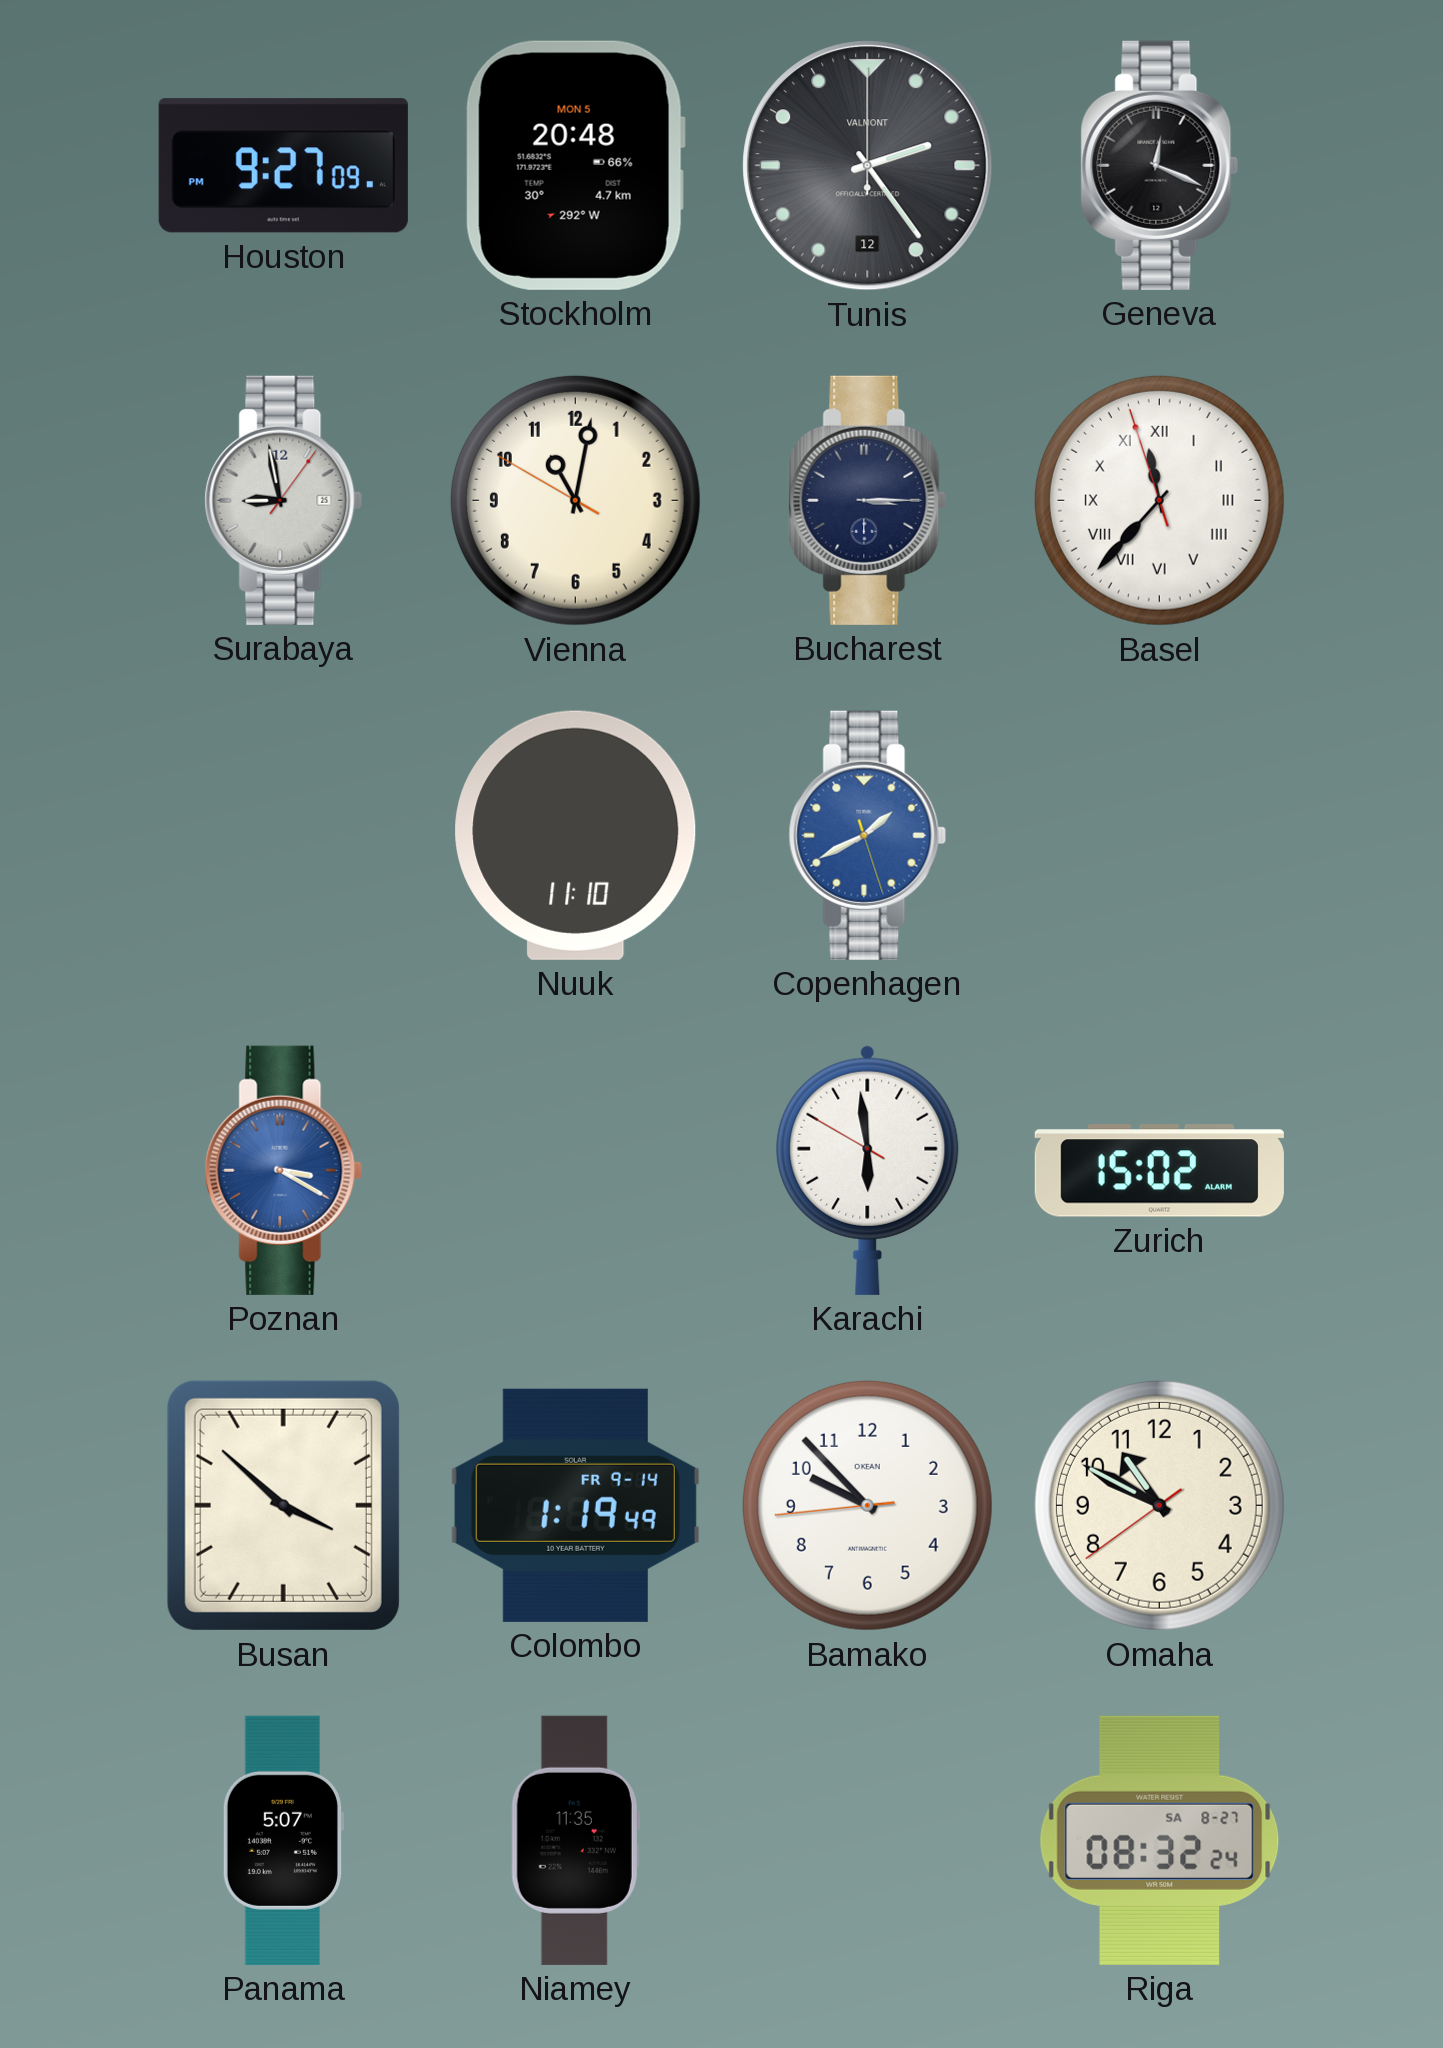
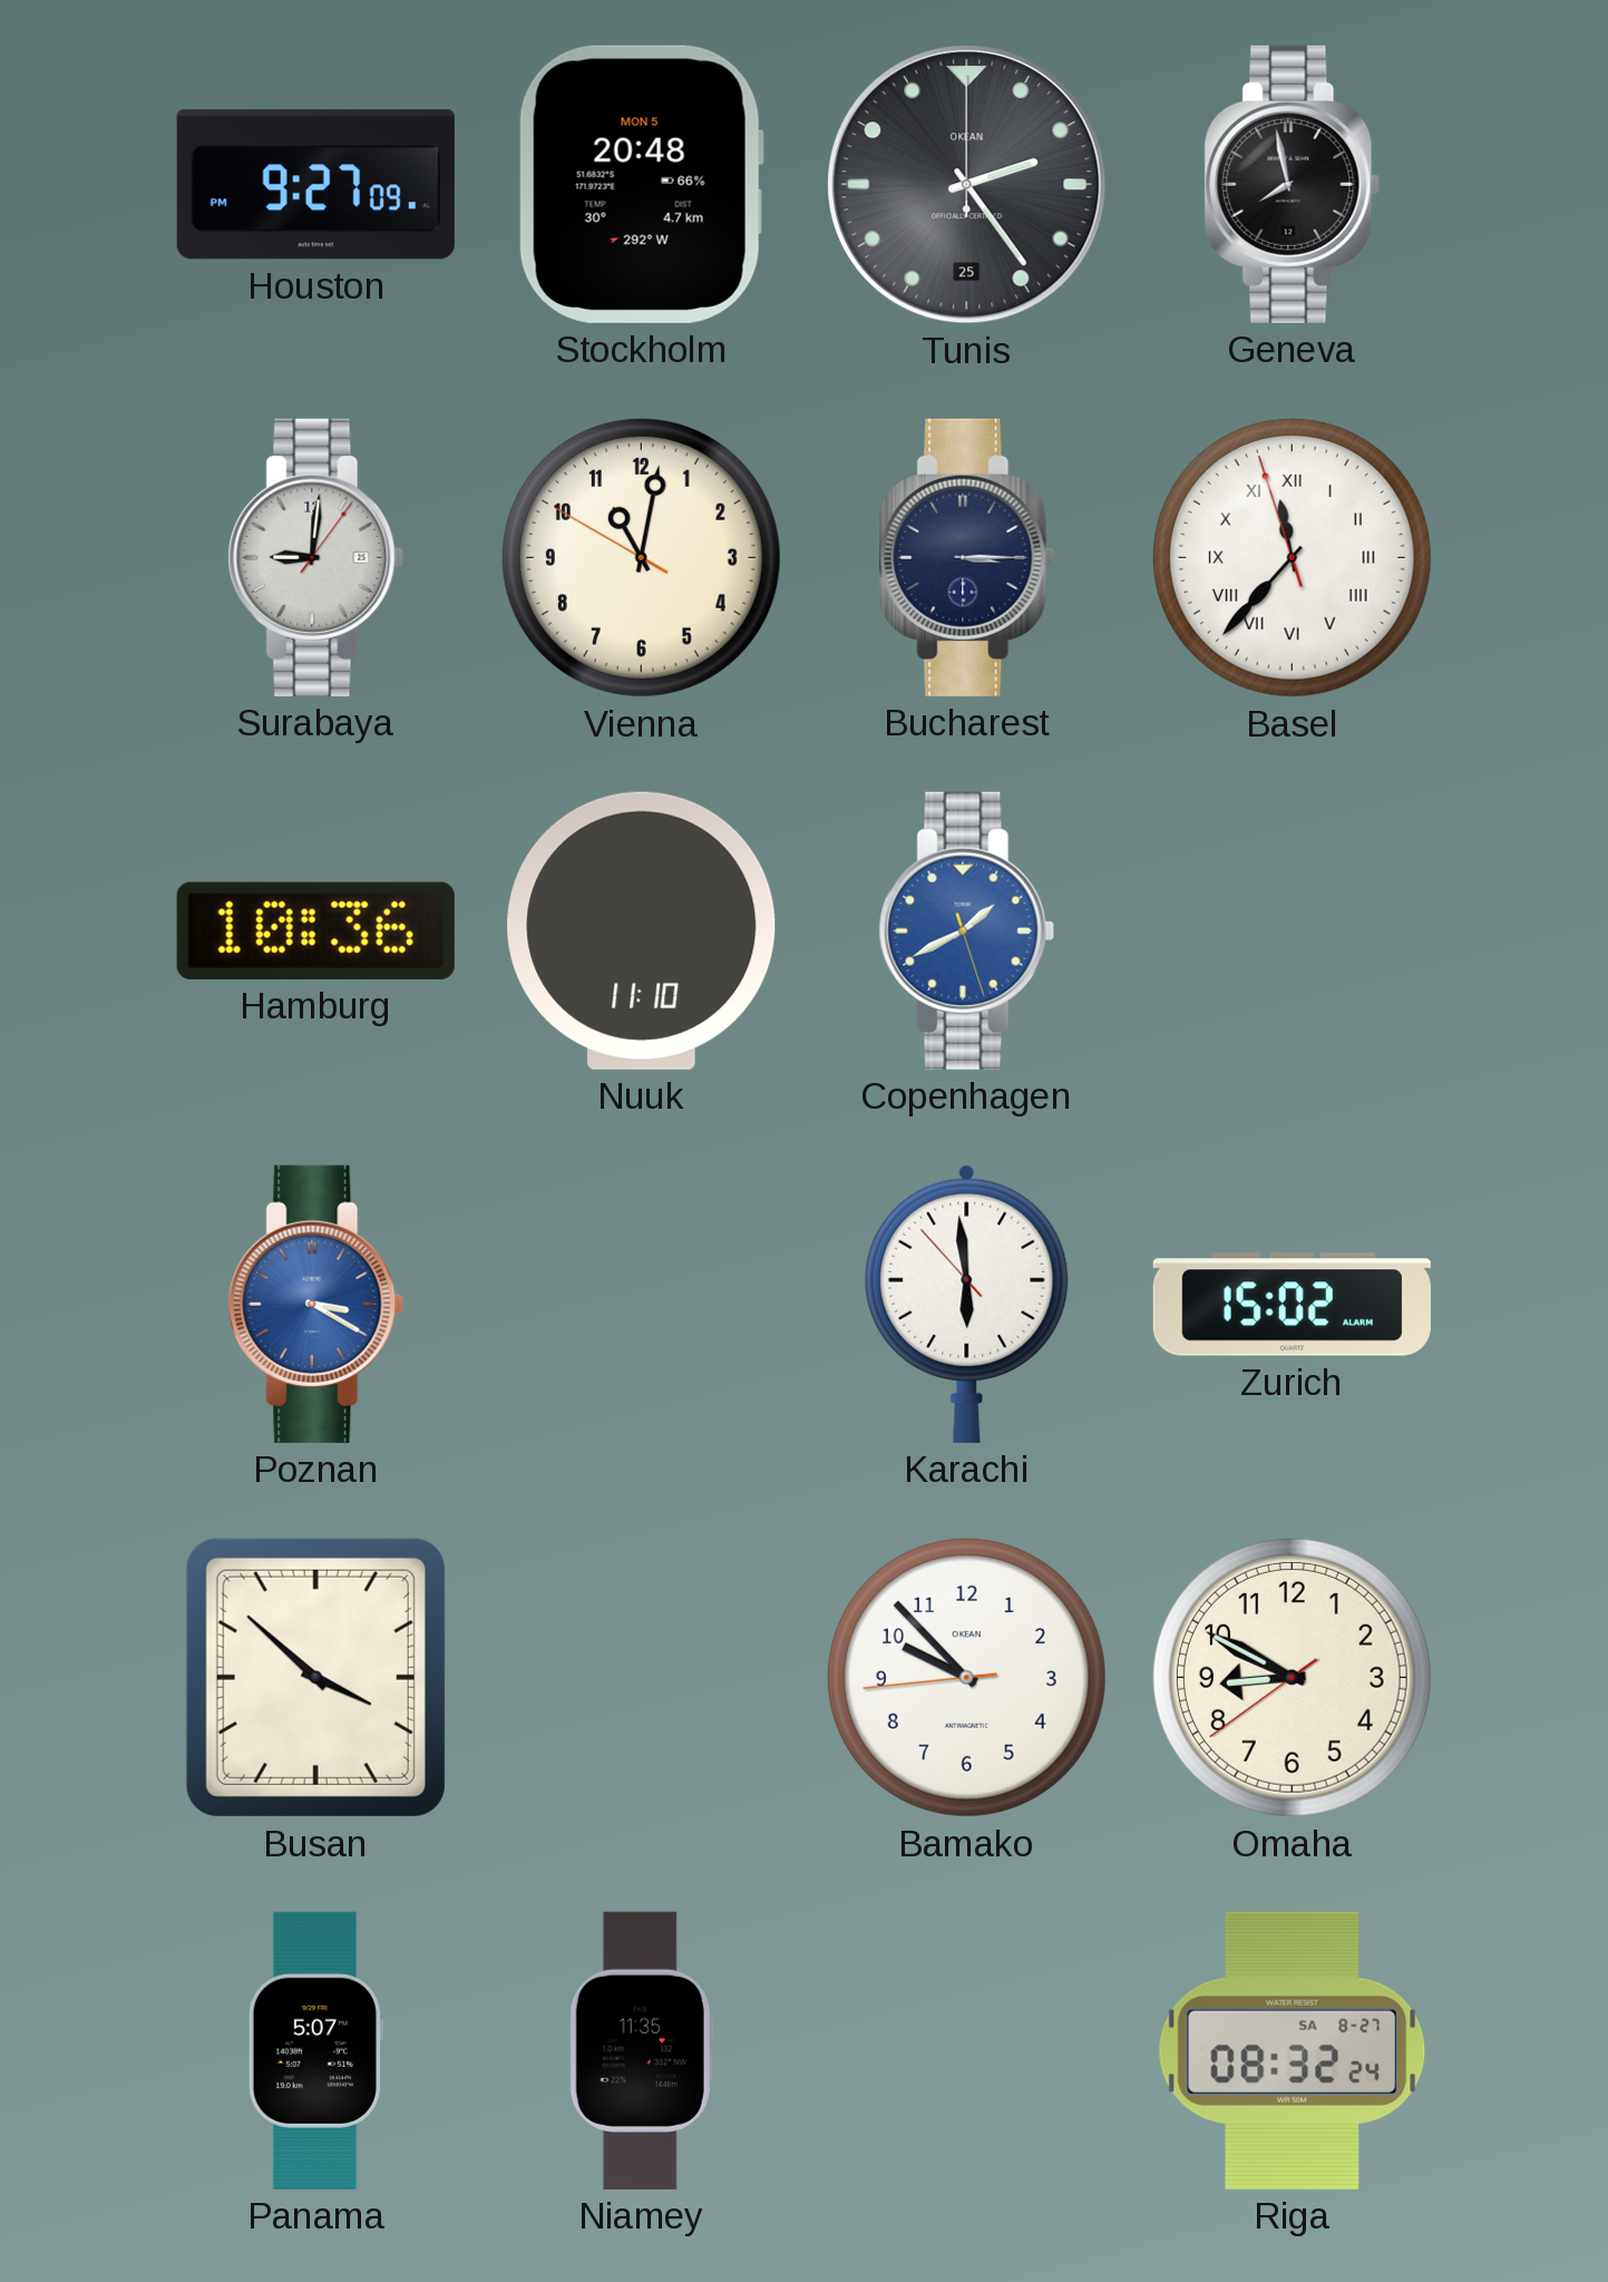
Tunis date: 12 -> 25
Tunis brand: VALMONT -> OKEAN
Geneva: 12:19 -> 7:58
Surabaya: 8:58 -> 9:01
Hamburg: none -> 10:36
Karachi: 5:58:50 -> 5:58:53
Colombo: 1:19 -> none
Omaha: 10:49 -> 8:49
